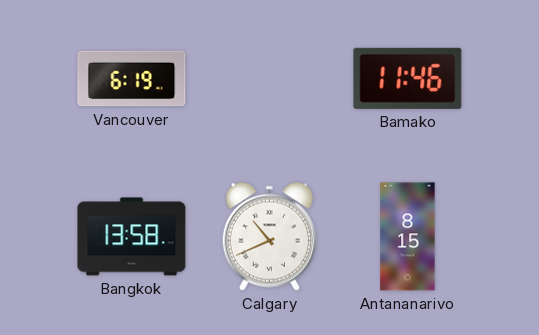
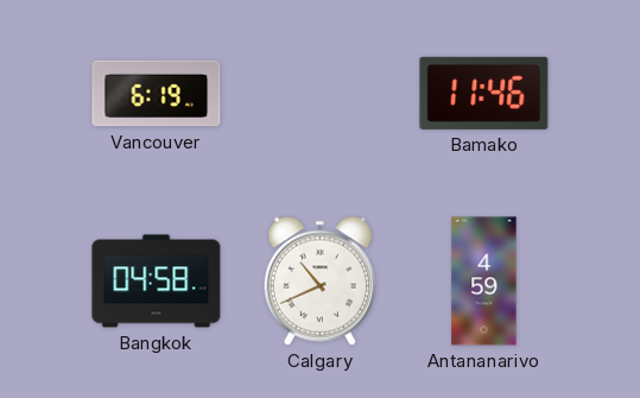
Bangkok: 13:58 -> 04:58
Antananarivo: 8:15 -> 4:59
